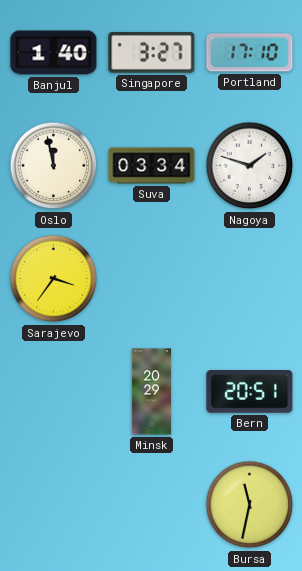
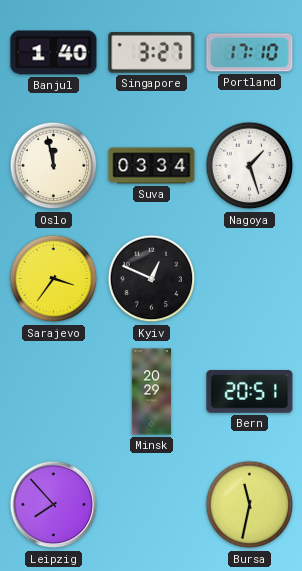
Nagoya: 1:48 -> 1:27
Kyiv: none -> 12:49
Leipzig: none -> 7:53
